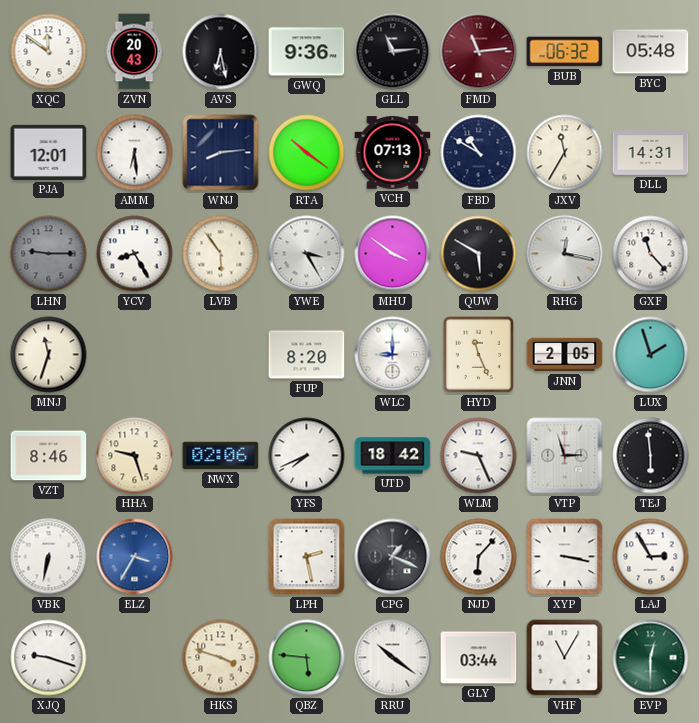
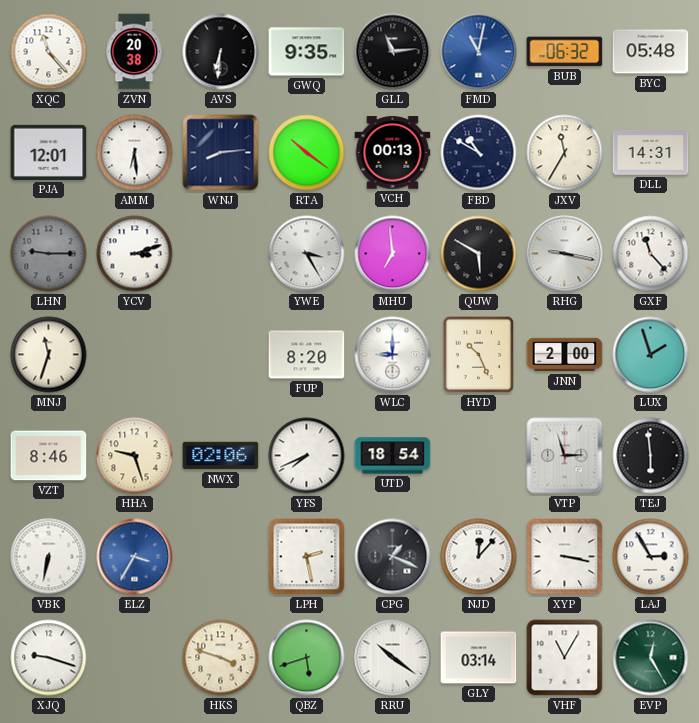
XQC: 11:51 -> 11:23
ZVN: 20:43 -> 20:38
AVS: 6:28 -> 6:31
GWQ: 9:36 -> 9:35
FMD: 11:14 -> 11:02
FMD dial: burgundy -> blue
VCH: 07:13 -> 00:13
YCV: 8:25 -> 3:12
LVB: 5:54 -> none
MHU: 3:51 -> 6:59
RHG: 12:17 -> 9:17
HYD: 11:26 -> 10:26
JNN: 2:05 -> 2:00
UTD: 18:42 -> 18:54
WLM: 9:26 -> none
NJD: 6:07 -> 12:07
QBZ: 5:46 -> 5:42
GLY: 03:44 -> 03:14
EVP: 12:30 -> 12:25
